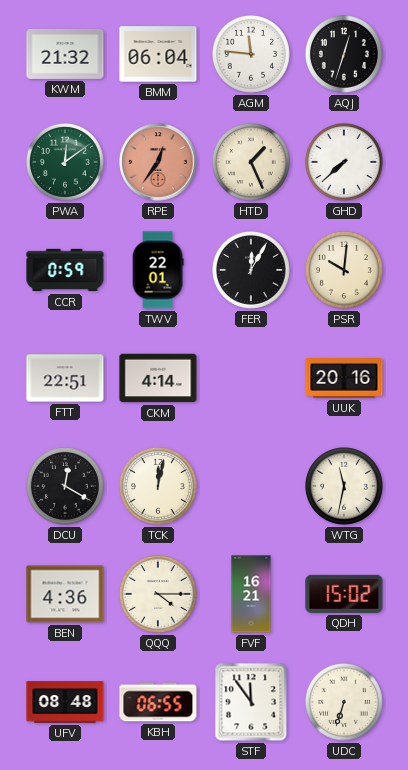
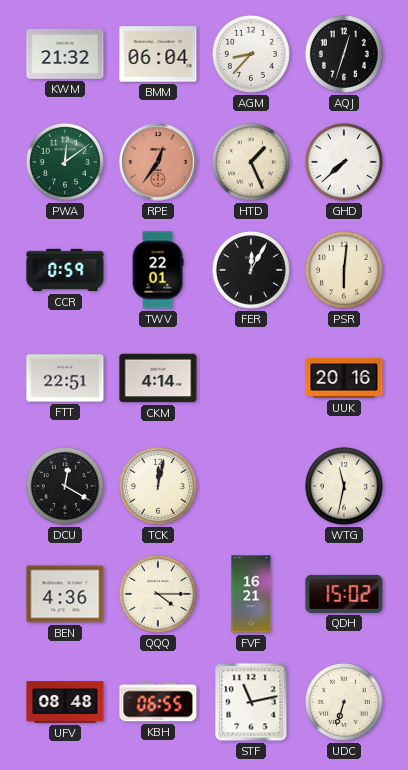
AGM: 11:46 -> 8:37
PSR: 10:01 -> 6:01
STF: 11:54 -> 11:13
